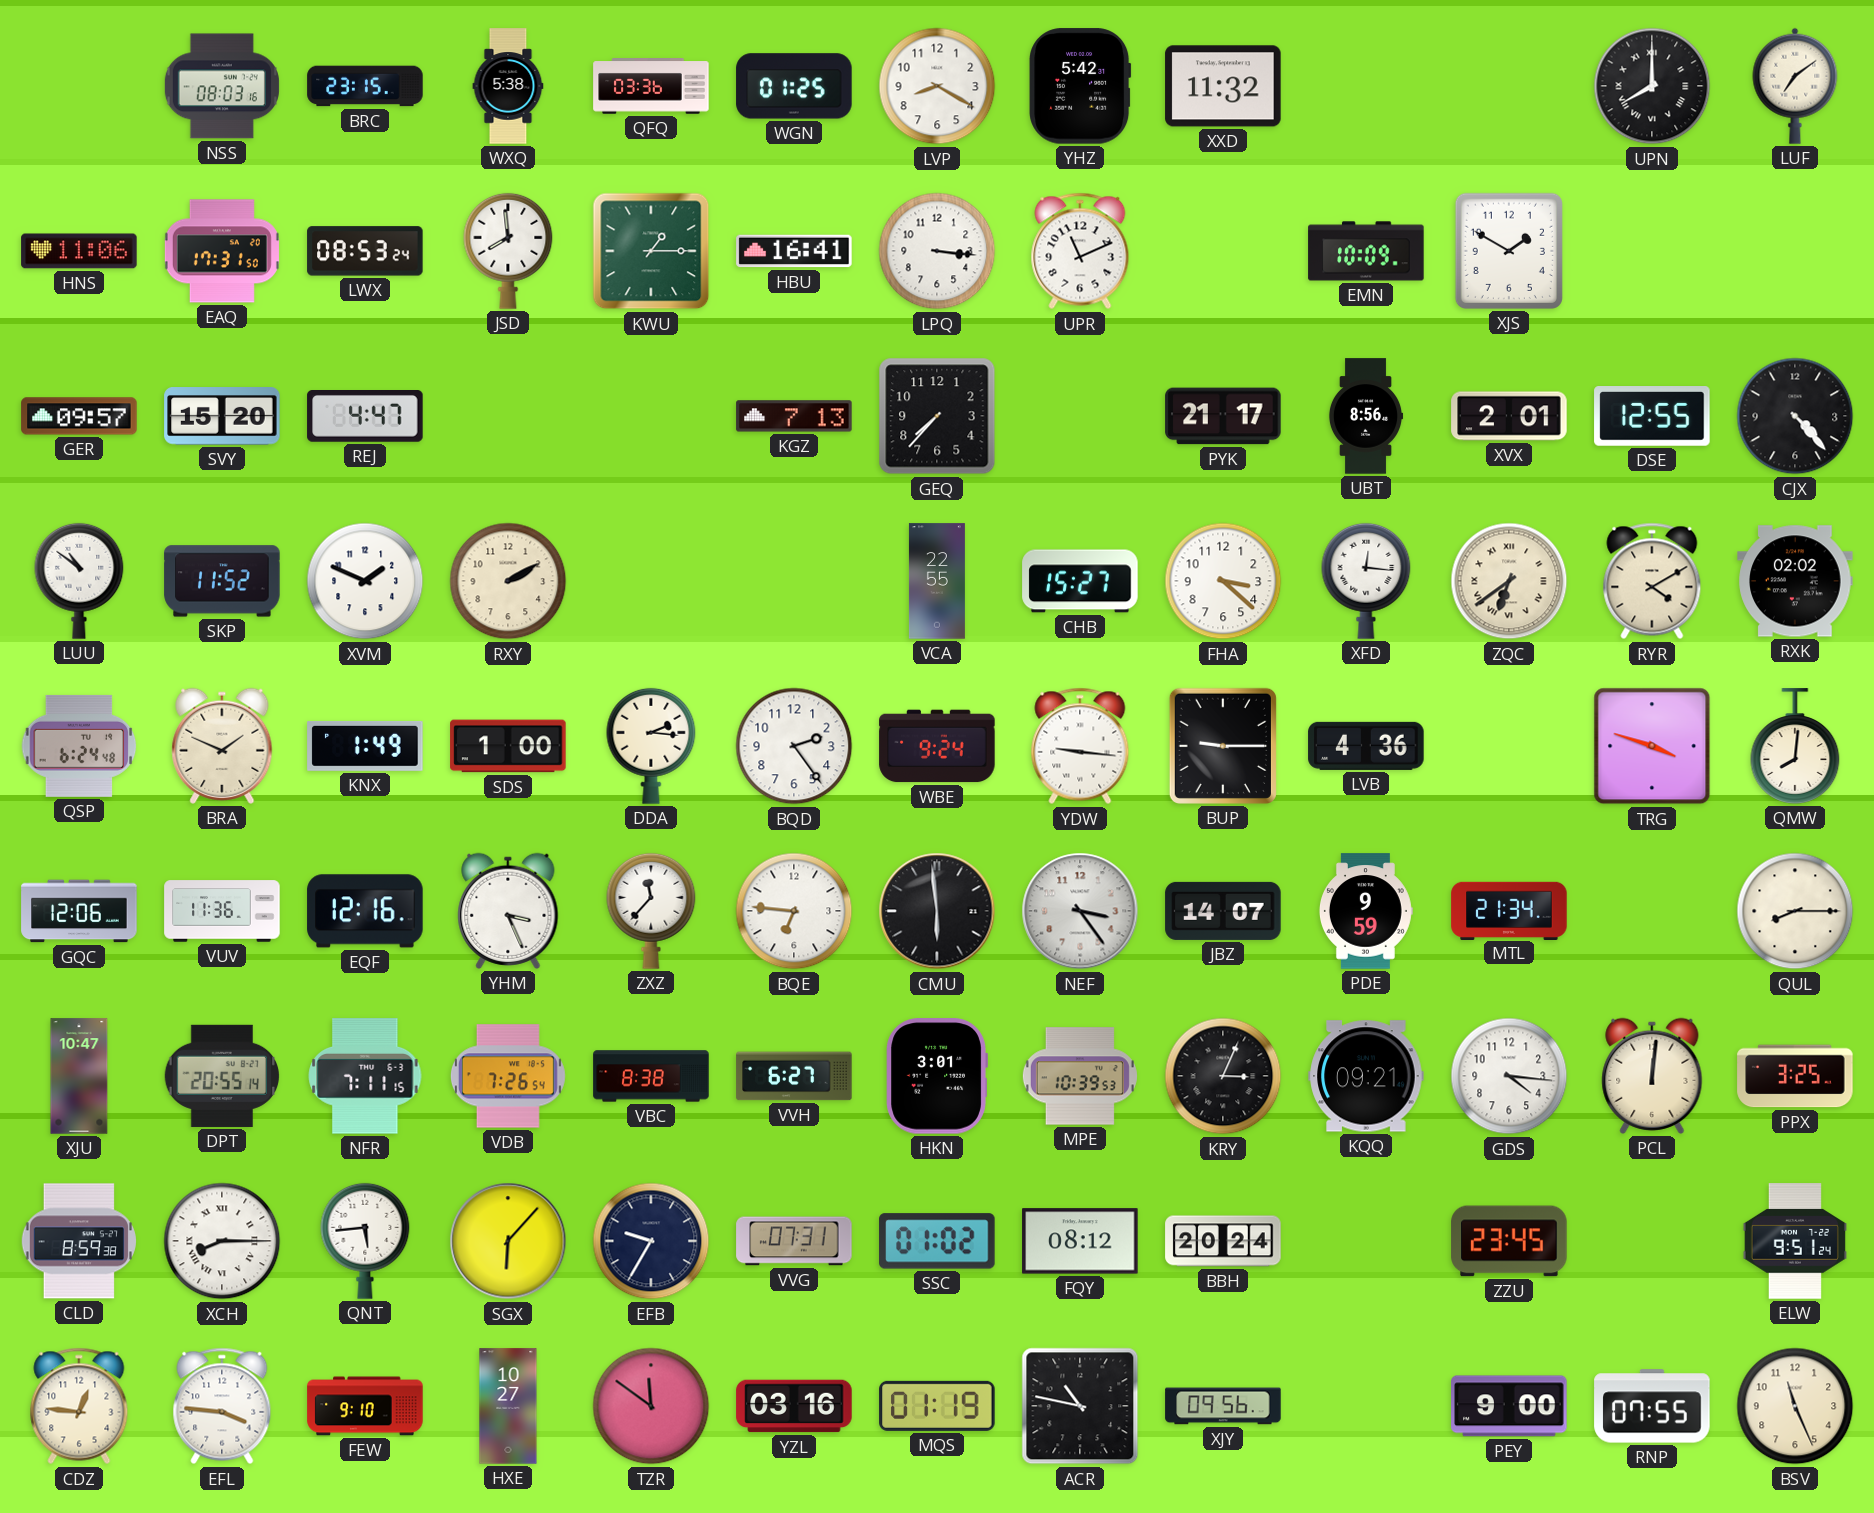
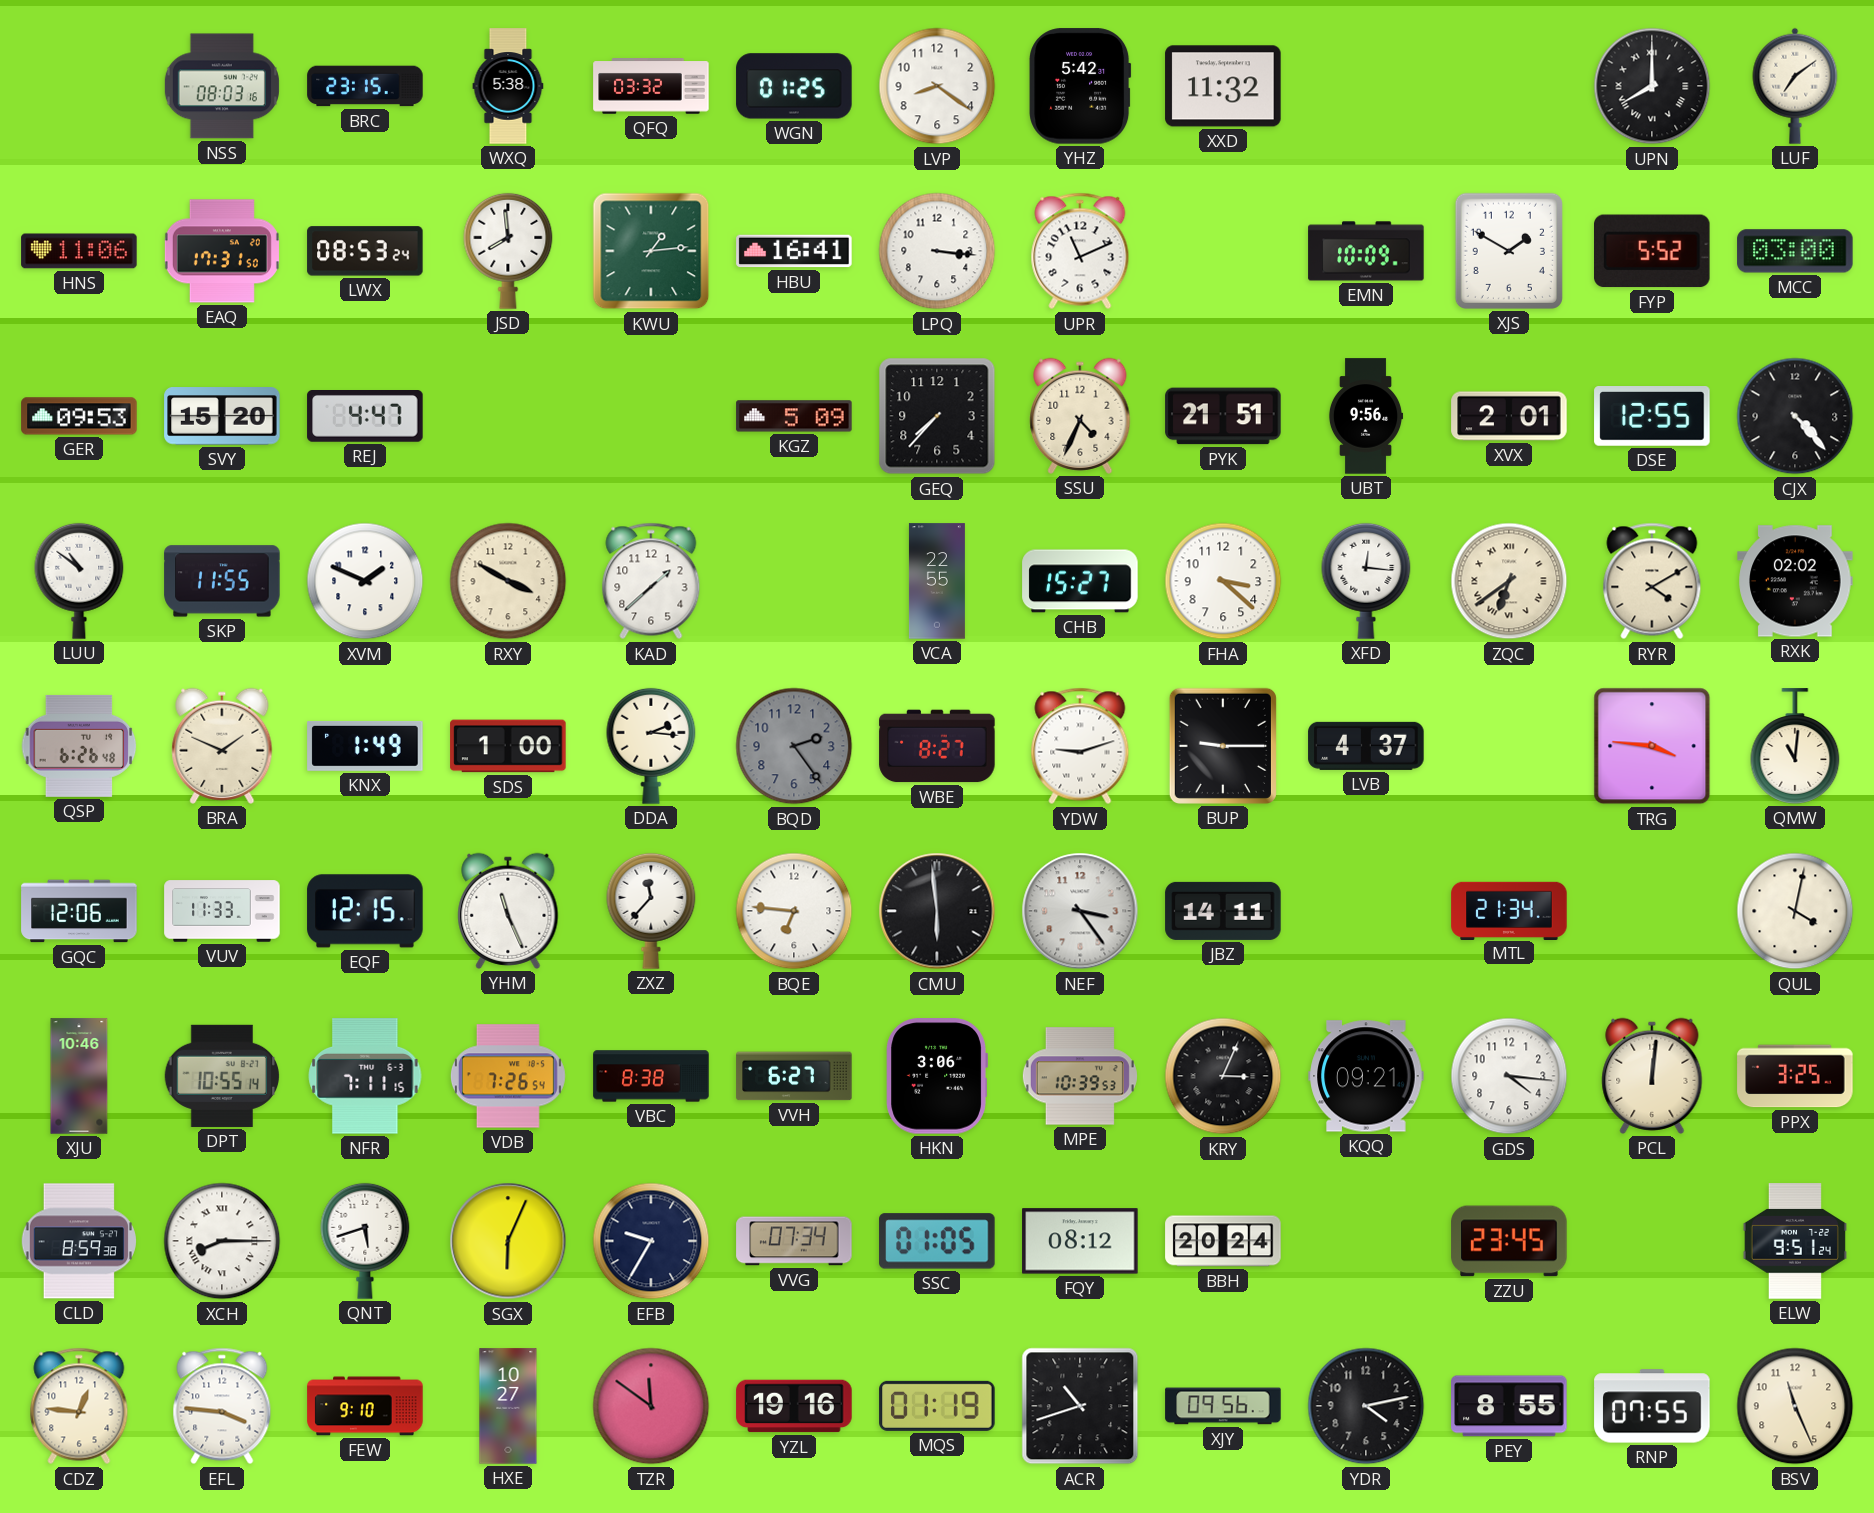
QFQ: 03:36 -> 03:32
LVP: 8:20 -> 8:21
KWU: 1:15 -> 1:14
FYP: none -> 5:52
MCC: none -> 03:00
GER: 09:57 -> 09:53
KGZ: 7:13 -> 5:09
SSU: none -> 4:34
PYK: 21:17 -> 21:51
UBT: 8:56 -> 9:56
SKP: 11:52 -> 11:55
RXY: 2:10 -> 3:50
KAD: none -> 1:38
QSP: 6:24 -> 6:26
BQD dial: white -> grey
WBE: 9:24 -> 8:27
YDW: 9:16 -> 9:12
LVB: 4:36 -> 4:37
TRG: 3:48 -> 3:46
QMW: 8:01 -> 11:01
VUV: 11:36 -> 11:33
EQF: 12:16 -> 12:15
YHM: 3:26 -> 11:26
JBZ: 14:07 -> 14:11
PDE: 9:59 -> none
QUL: 8:15 -> 4:02
XJU: 10:47 -> 10:46
DPT: 20:55 -> 10:55
HKN: 3:01 -> 3:06
QNT: 5:44 -> 5:42
SGX: 6:07 -> 6:04
VVG: 07:31 -> 07:34
SSC: 01:02 -> 01:05
YZL: 03:16 -> 19:16
ACR: 10:47 -> 10:42
YDR: none -> 4:13
PEY: 9:00 -> 8:55
